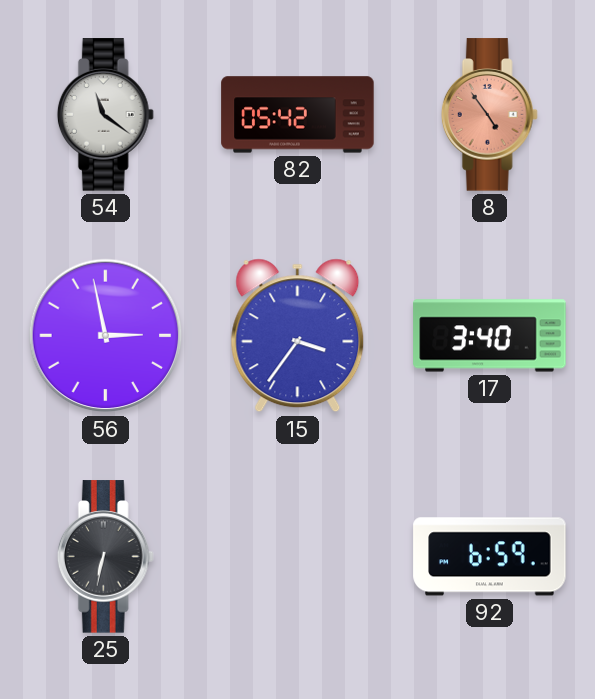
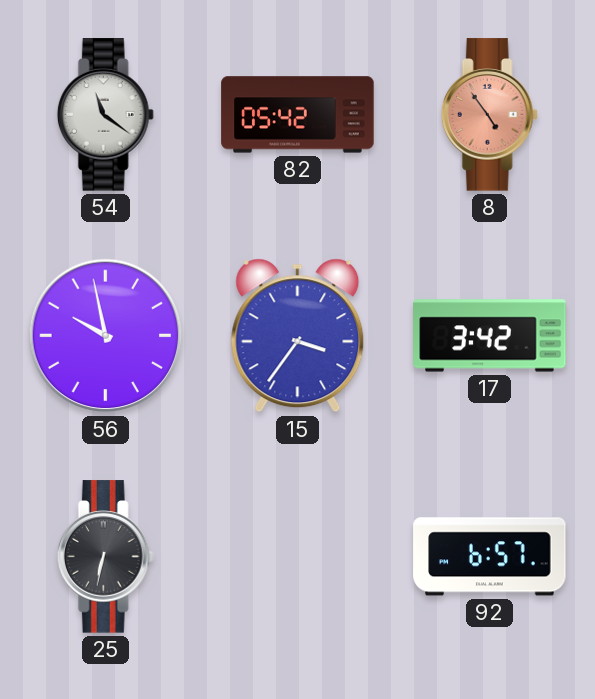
56: 2:58 -> 9:58
17: 3:40 -> 3:42
92: 6:59 -> 6:57
